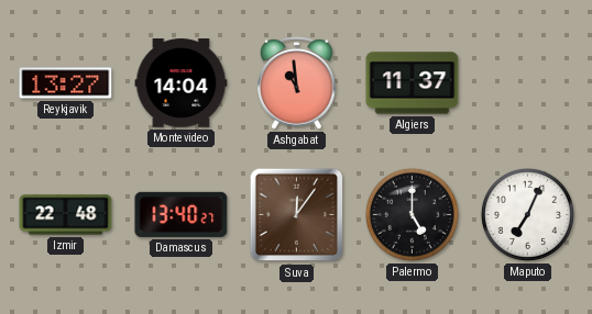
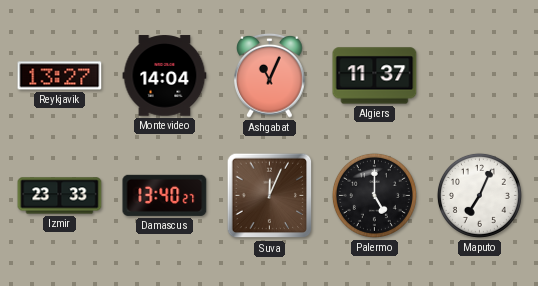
Ashgabat: 10:59 -> 11:04
Izmir: 22:48 -> 23:33
Suva: 12:06 -> 12:04
